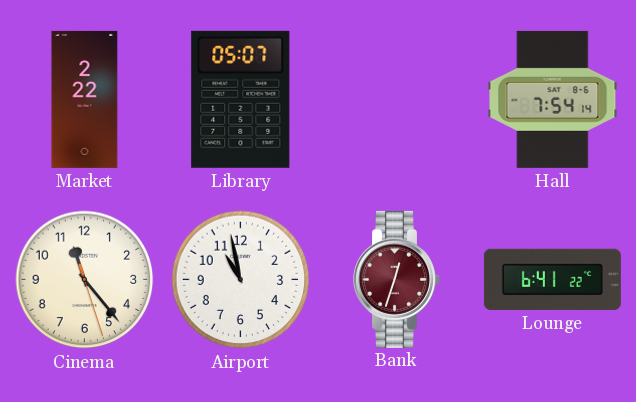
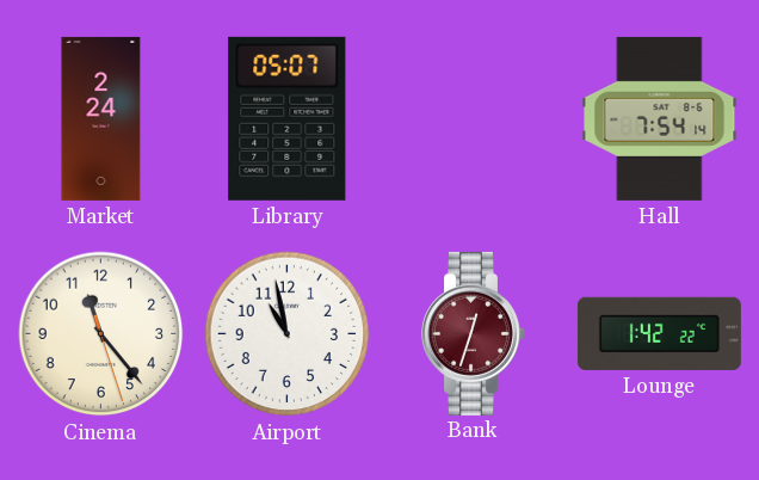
Market: 2:22 -> 2:24
Lounge: 6:41 -> 1:42
